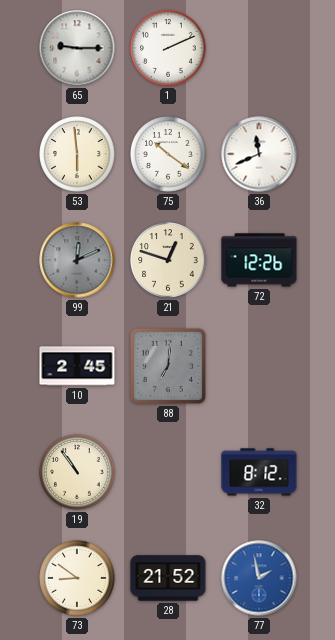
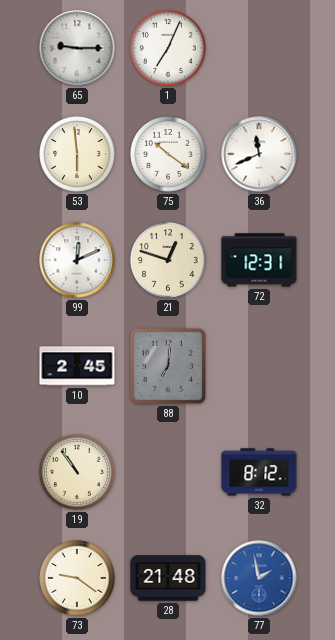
1: 2:11 -> 7:04
99 dial: grey -> white
72: 12:26 -> 12:31
73: 8:51 -> 9:21
28: 21:52 -> 21:48
